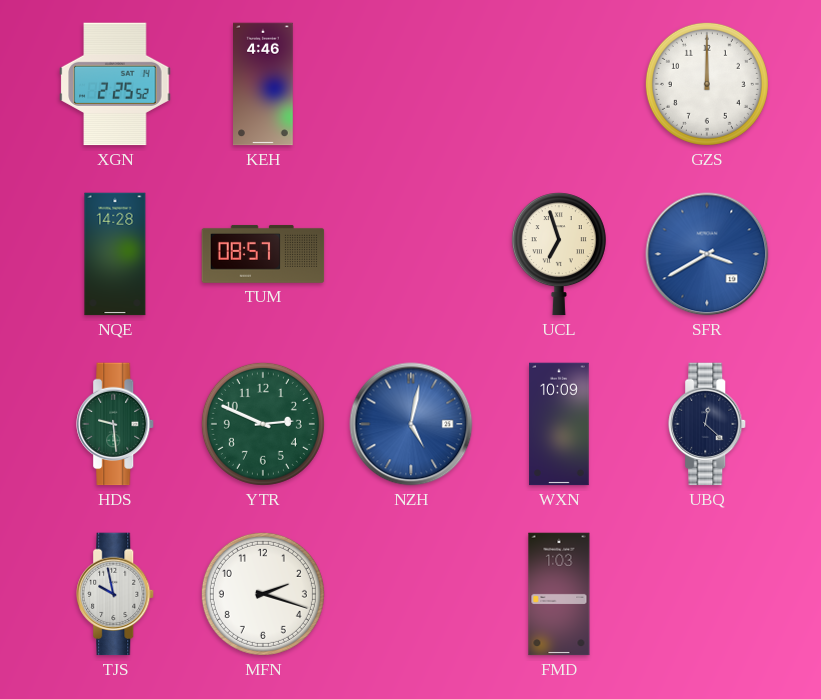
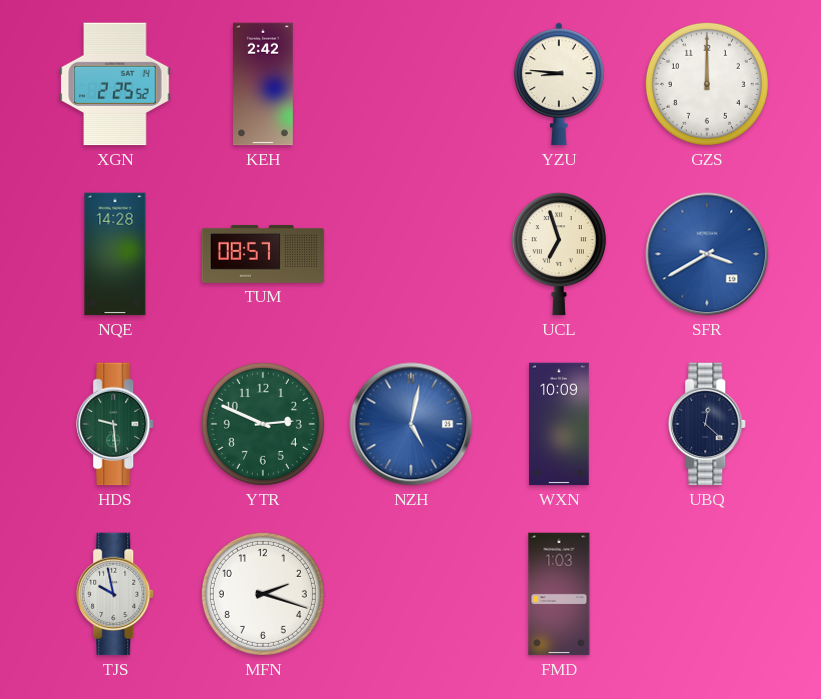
KEH: 4:46 -> 2:42
YZU: none -> 8:46
